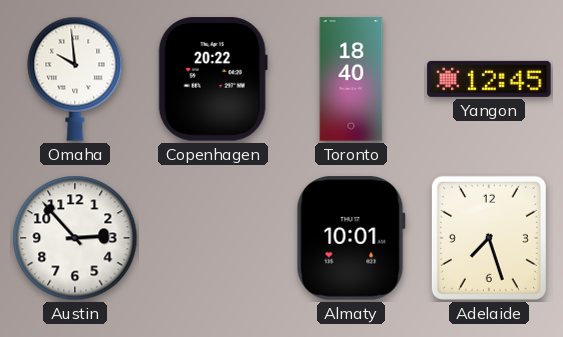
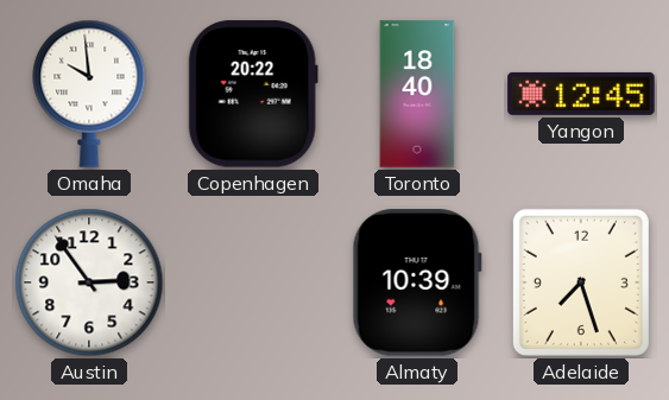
Austin: 2:53 -> 2:54
Almaty: 10:01 -> 10:39
